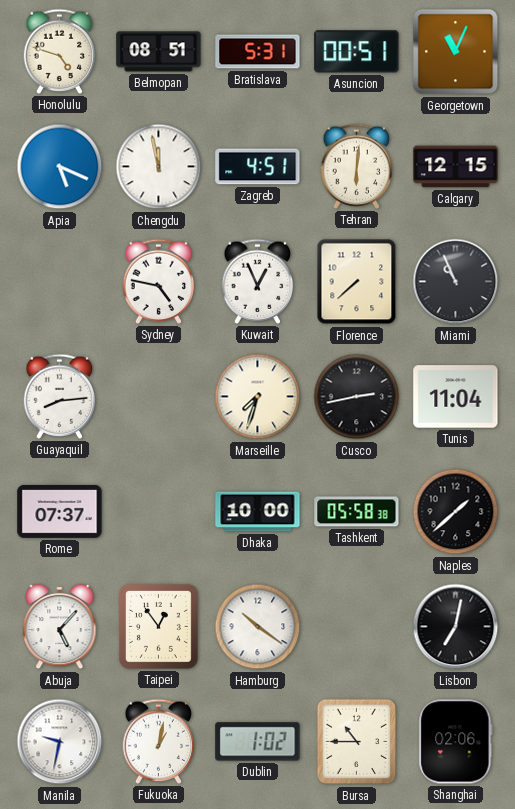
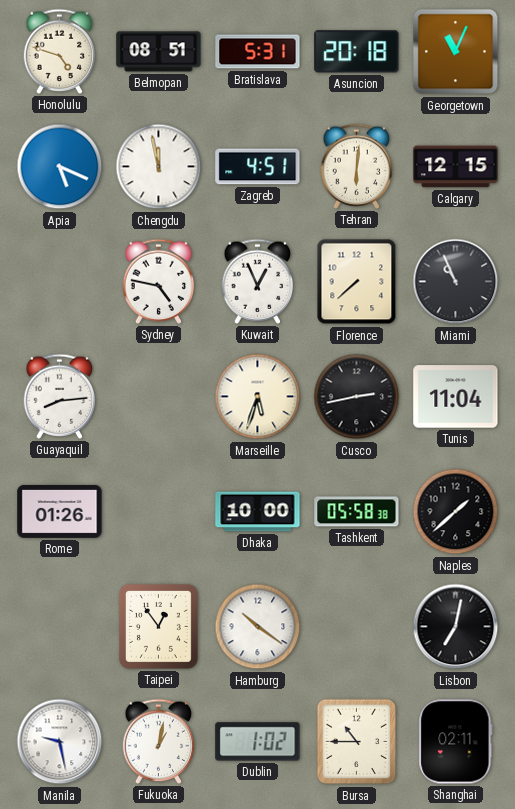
Asuncion: 00:51 -> 20:18
Marseille: 7:33 -> 5:33
Rome: 07:37 -> 01:26
Abuja: 5:07 -> none
Manila: 9:32 -> 9:28
Shanghai: 02:06 -> 02:11
